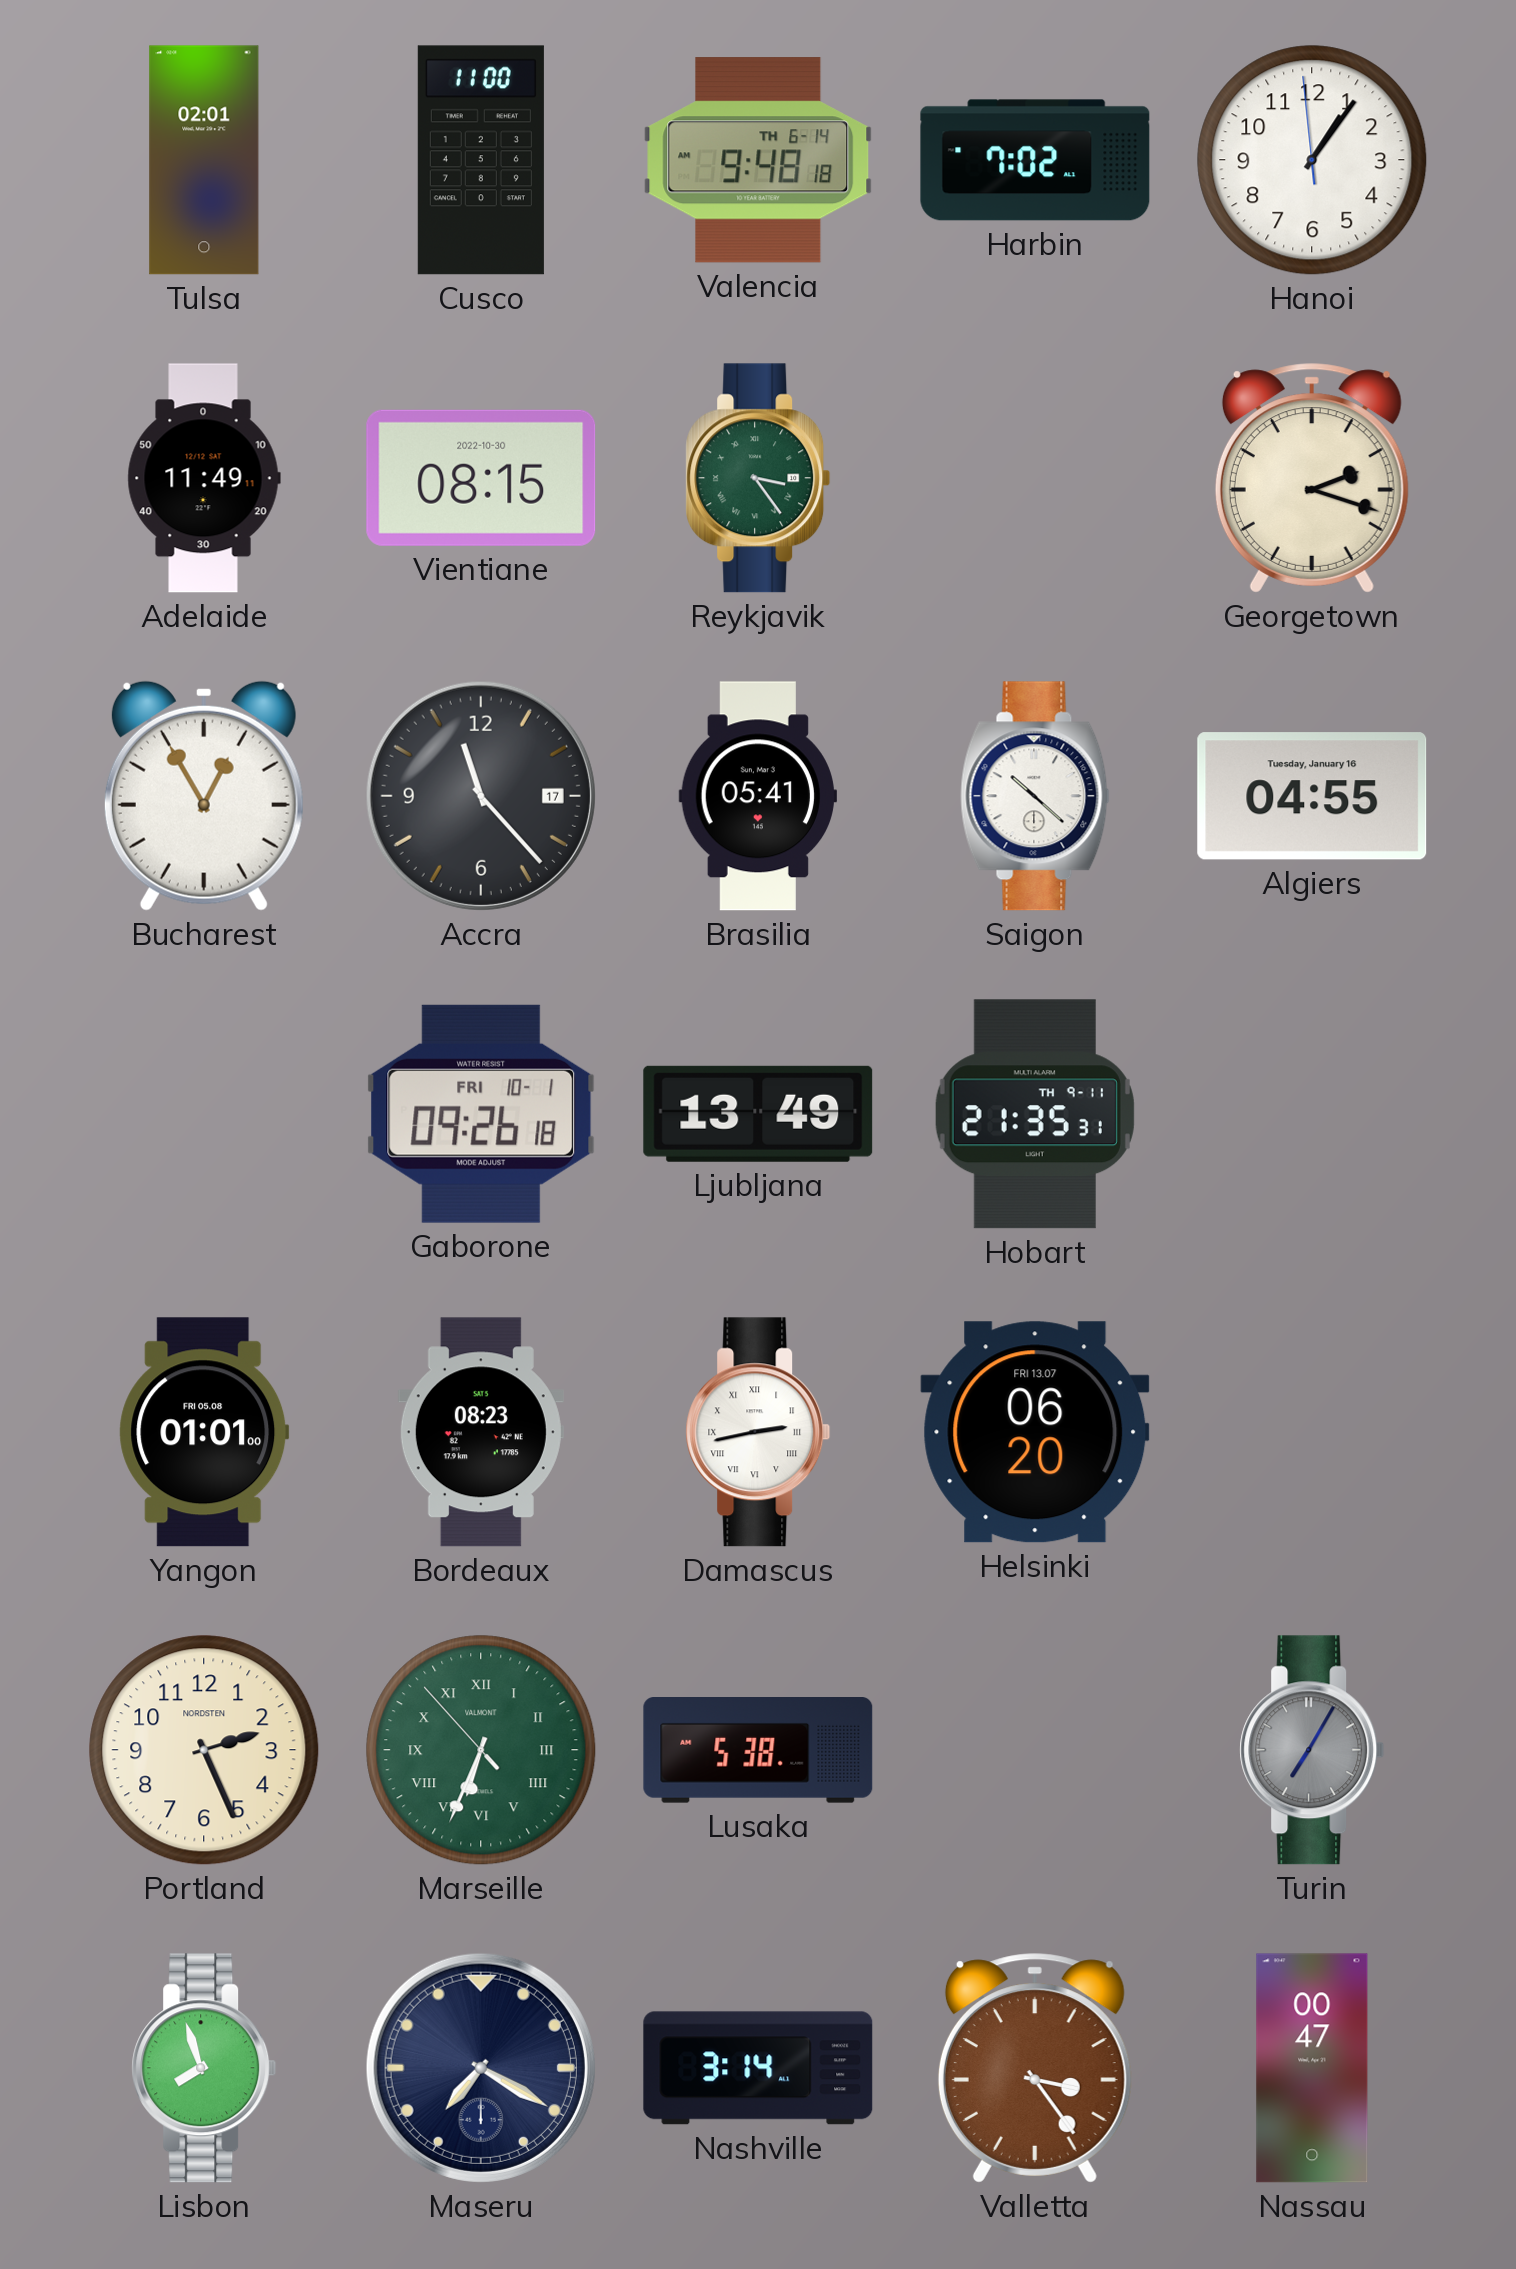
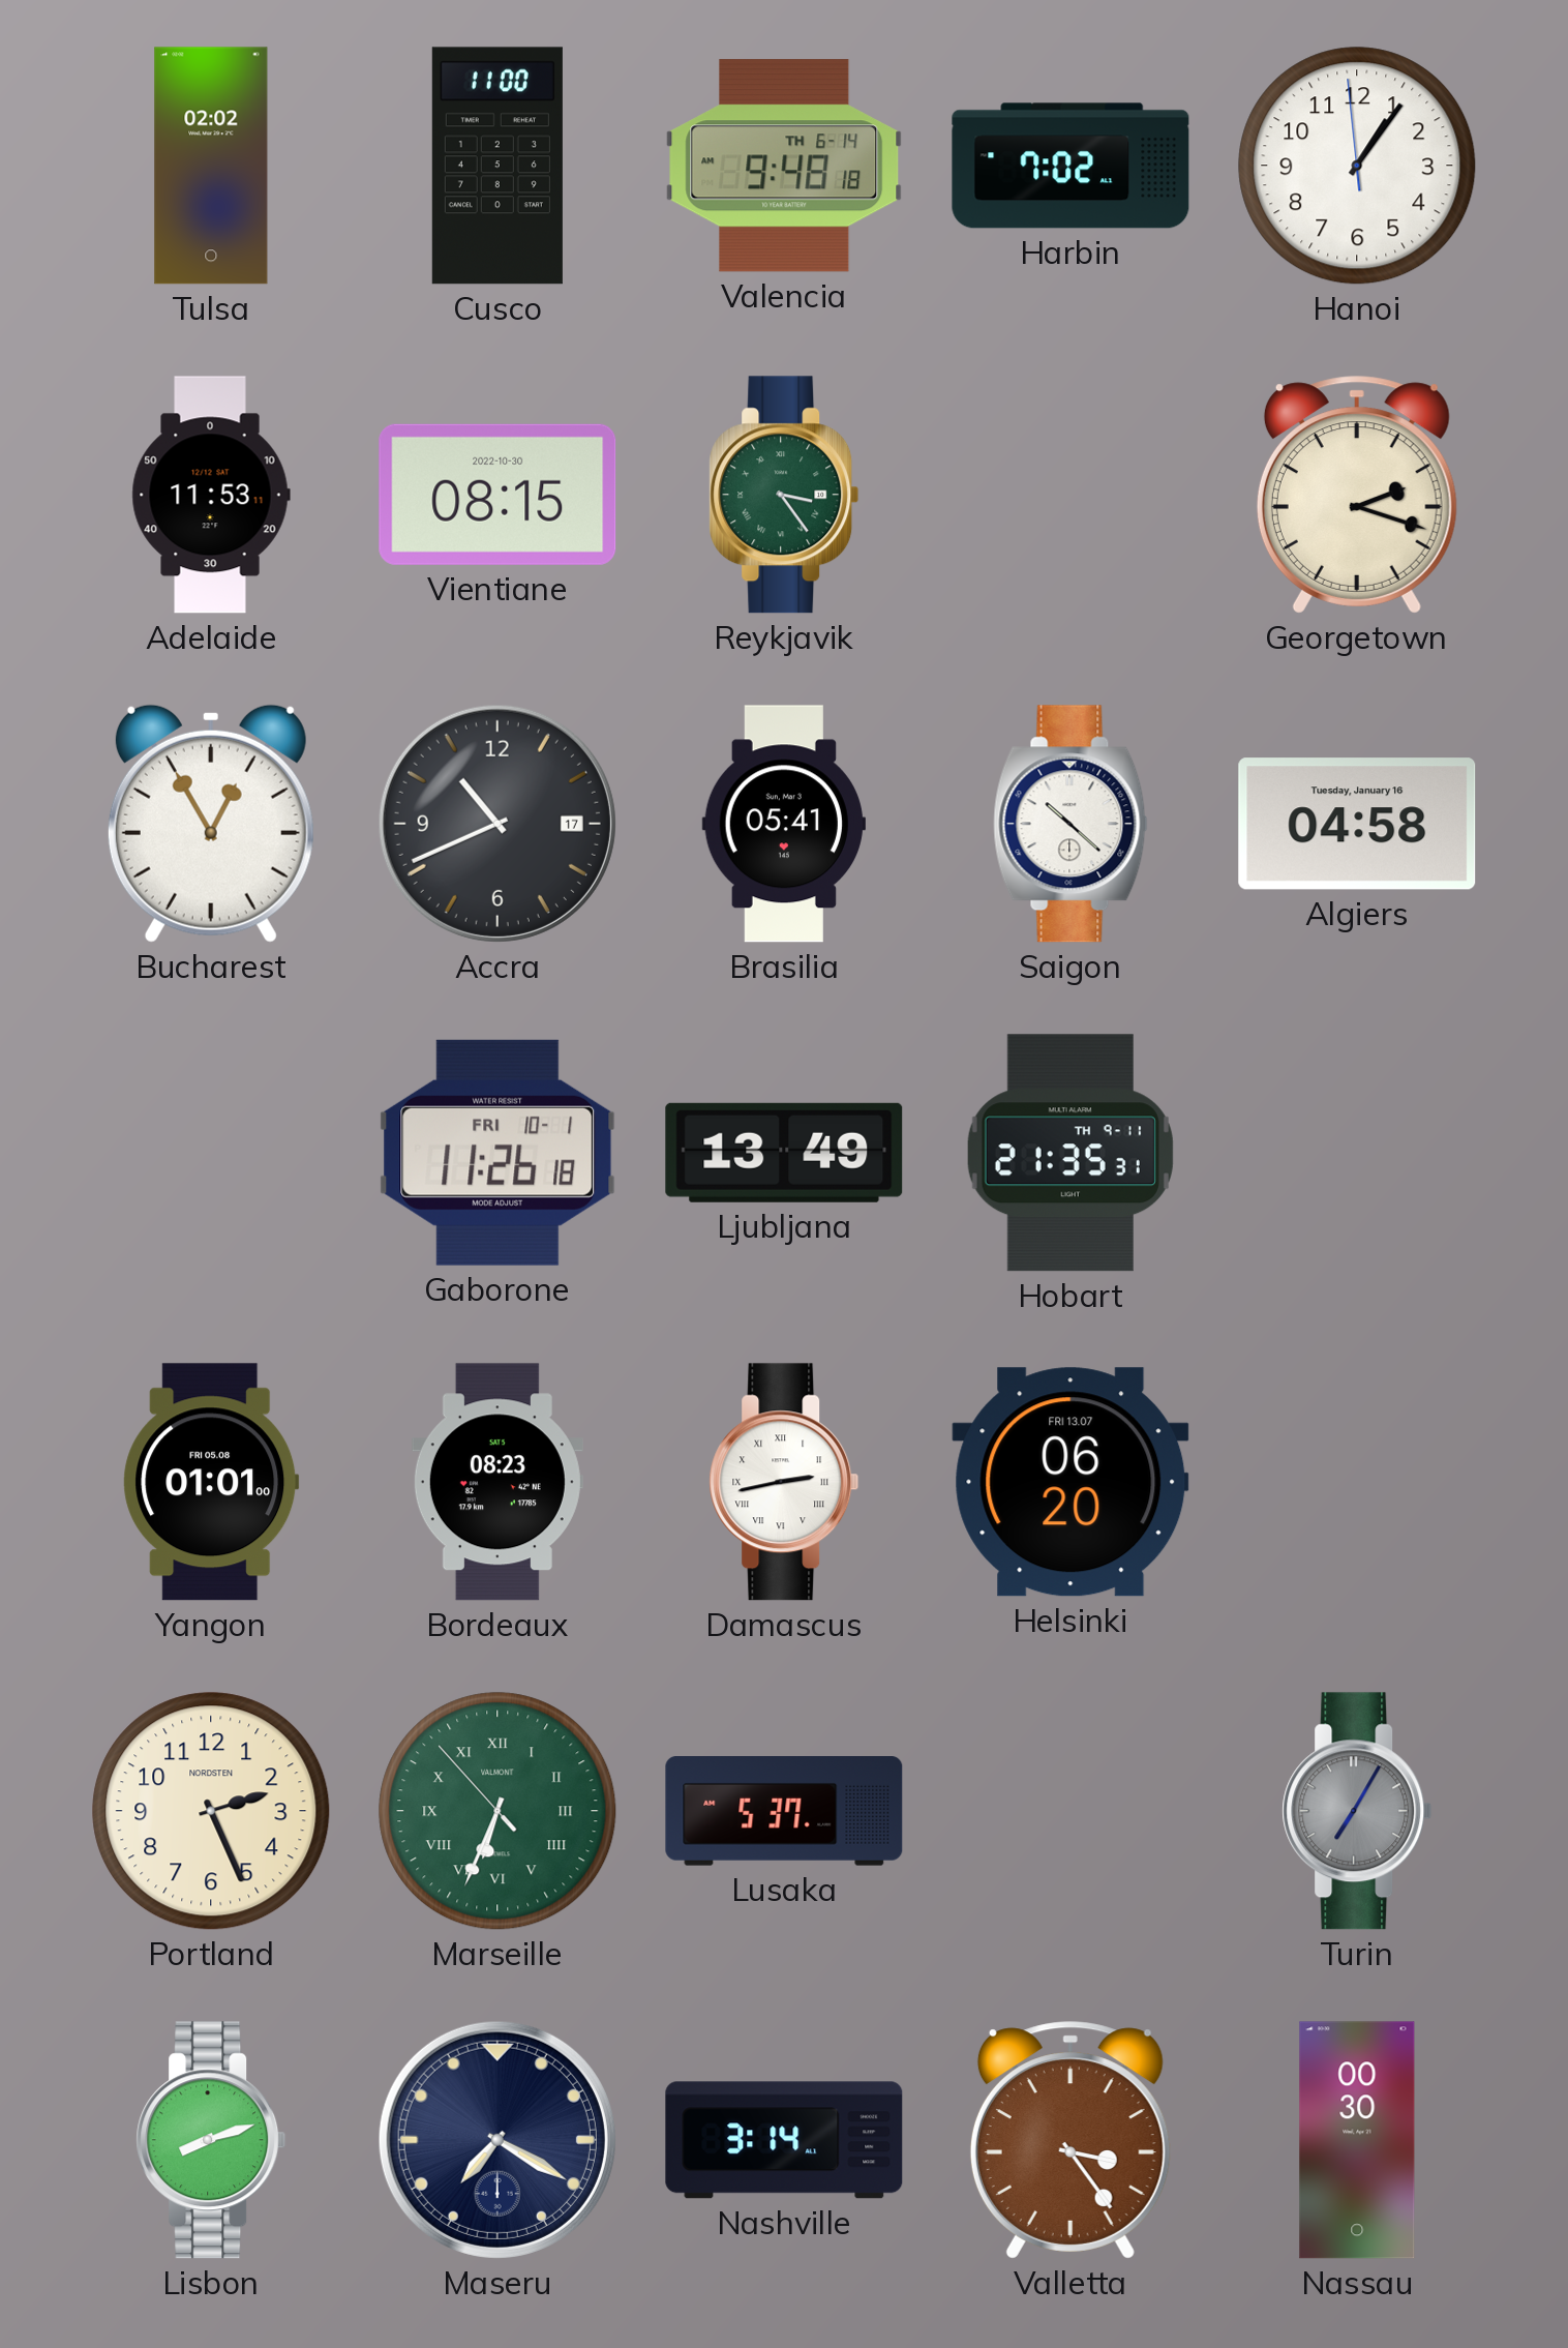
Tulsa: 02:01 -> 02:02
Adelaide: 11:49 -> 11:53
Accra: 11:23 -> 10:41
Algiers: 04:55 -> 04:58
Gaborone: 09:26 -> 11:26
Lusaka: 5:38 -> 5:37
Lisbon: 7:57 -> 8:12
Nassau: 00:47 -> 00:30
